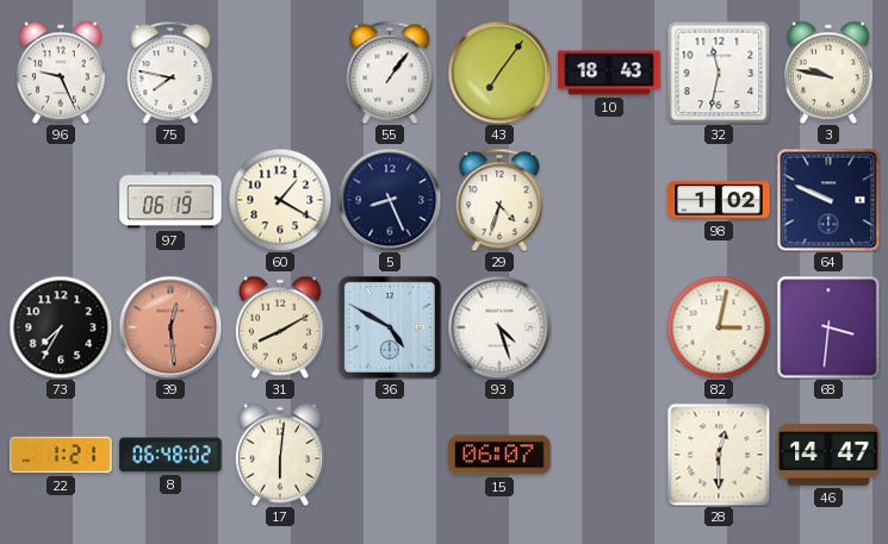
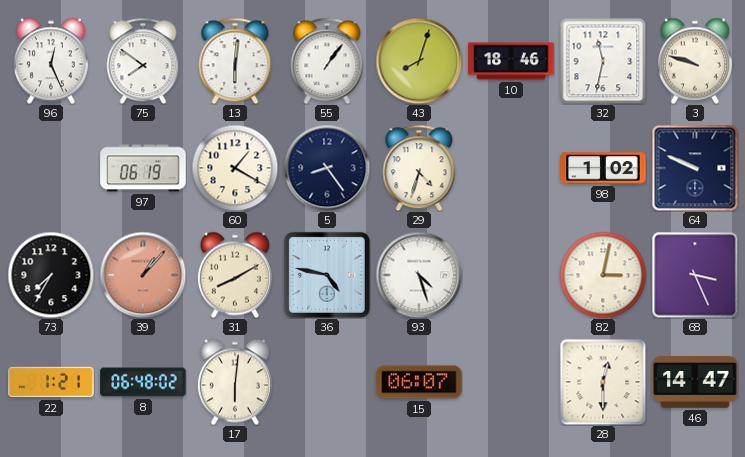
96: 9:26 -> 12:26
75: 7:47 -> 7:51
13: none -> 6:01
43: 7:06 -> 8:03
10: 18:43 -> 18:46
3: 9:47 -> 9:48
5: 8:26 -> 8:24
39: 12:29 -> 1:07
36: 4:50 -> 4:47
68: 3:31 -> 3:26
